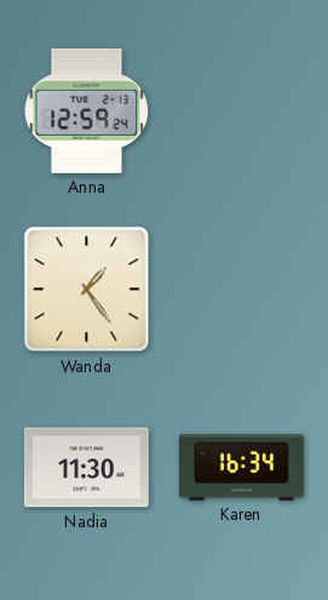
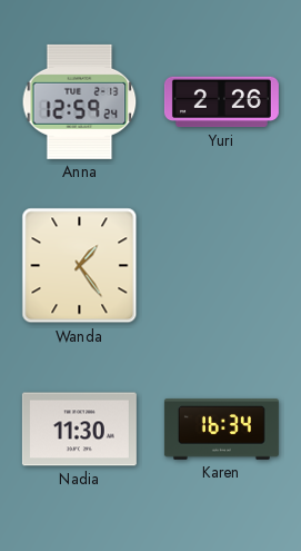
Yuri: none -> 2:26
